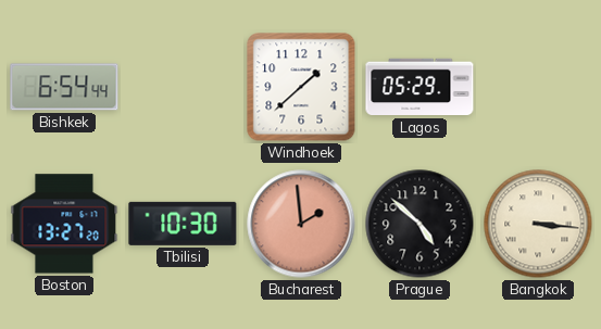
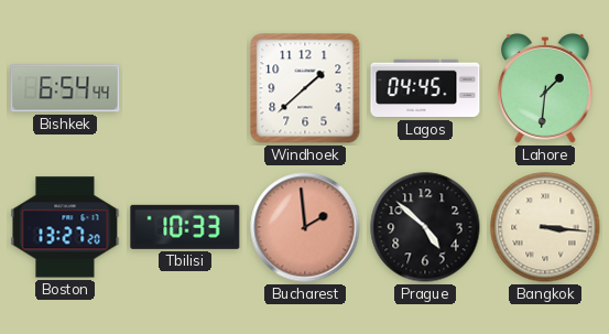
Lagos: 05:29 -> 04:45
Lahore: none -> 1:31
Tbilisi: 10:30 -> 10:33
